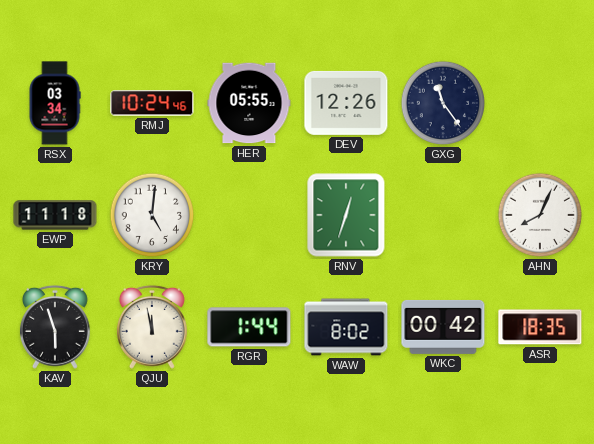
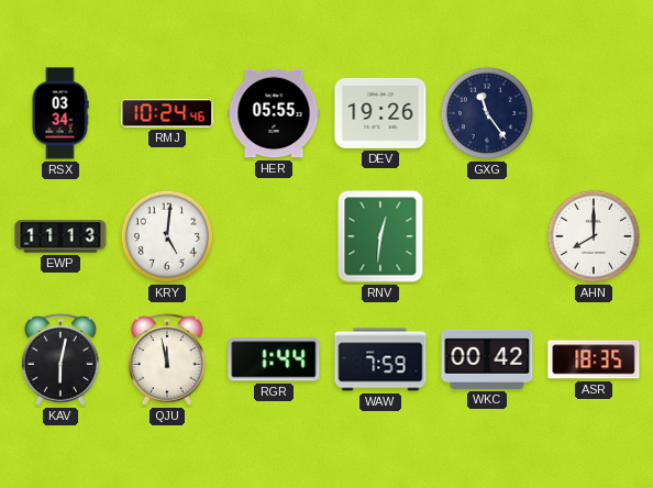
DEV: 12:26 -> 19:26
EWP: 11:18 -> 11:13
RNV: 12:33 -> 12:31
AHN: 8:04 -> 8:00
KAV: 5:57 -> 6:02
WAW: 8:02 -> 7:59
